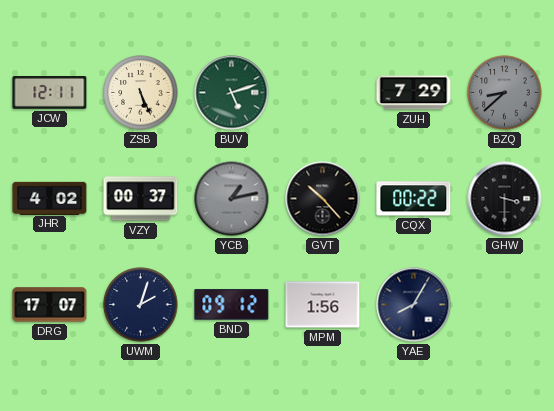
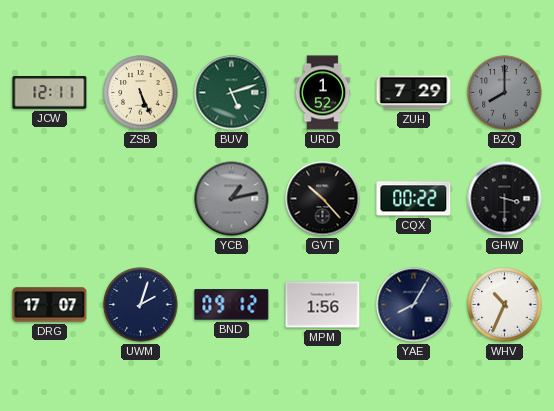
URD: none -> 1:52
BZQ: 8:38 -> 8:00
JHR: 4:02 -> none
VZY: 00:37 -> none
WHV: none -> 10:34
